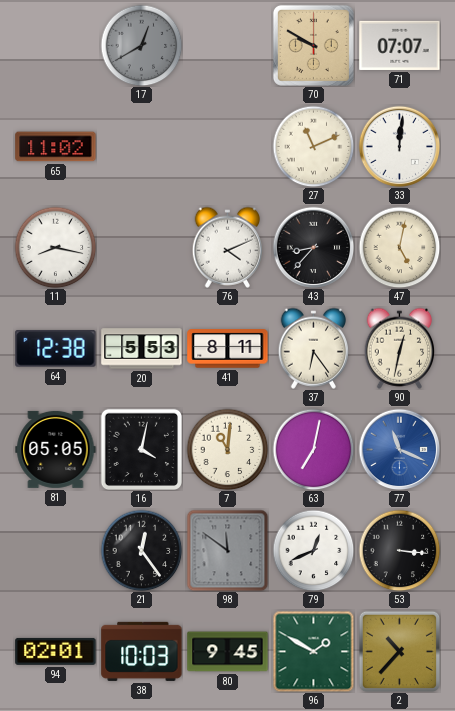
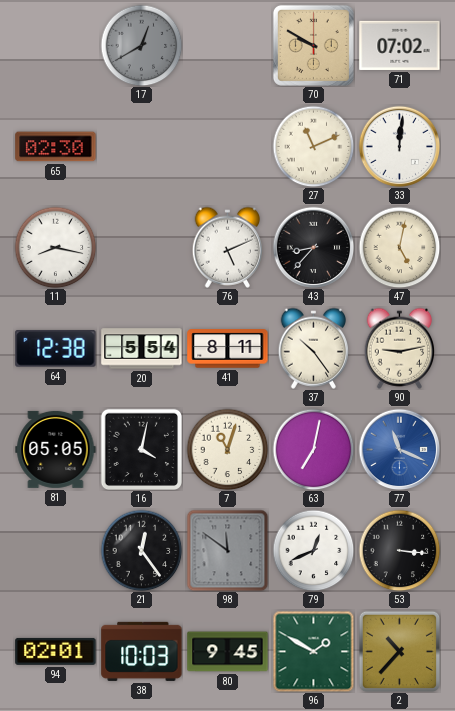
71: 07:07 -> 07:02
65: 11:02 -> 02:30
76: 4:11 -> 5:11
20: 5:53 -> 5:54
37: 6:24 -> 10:24
90: 12:32 -> 9:13
7: 11:01 -> 11:03
